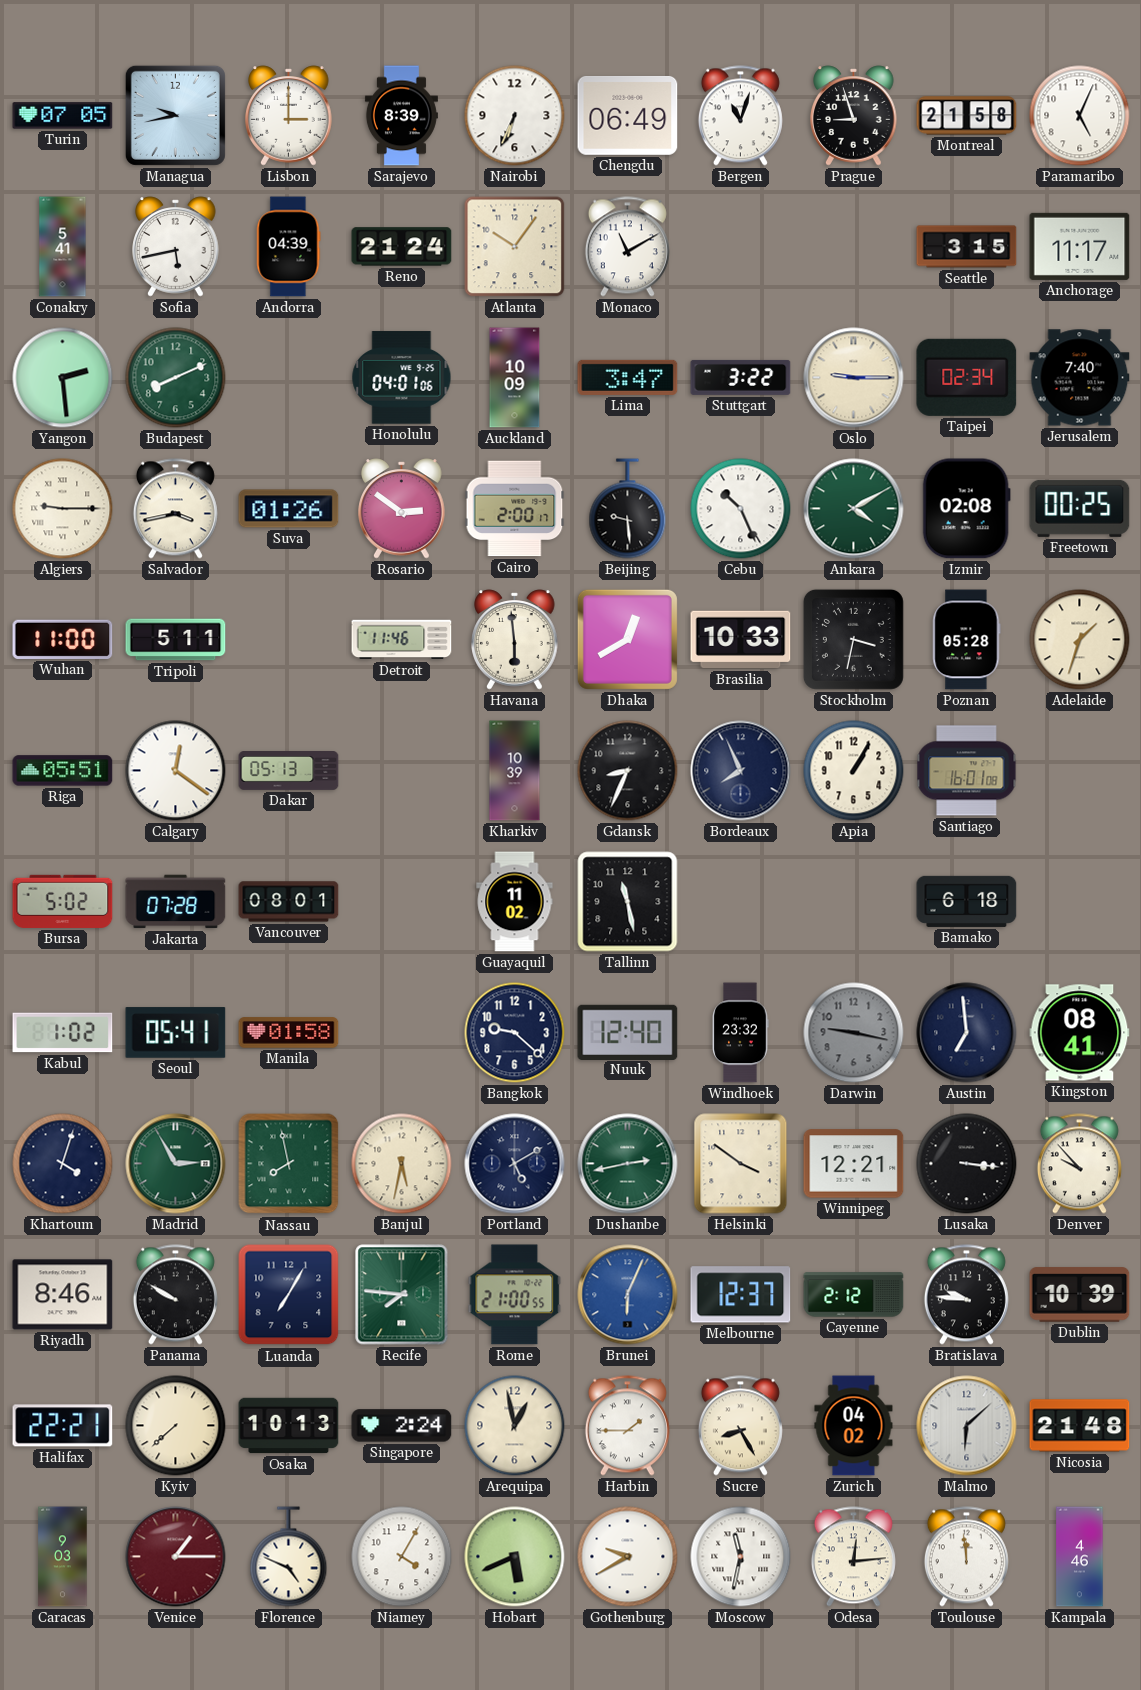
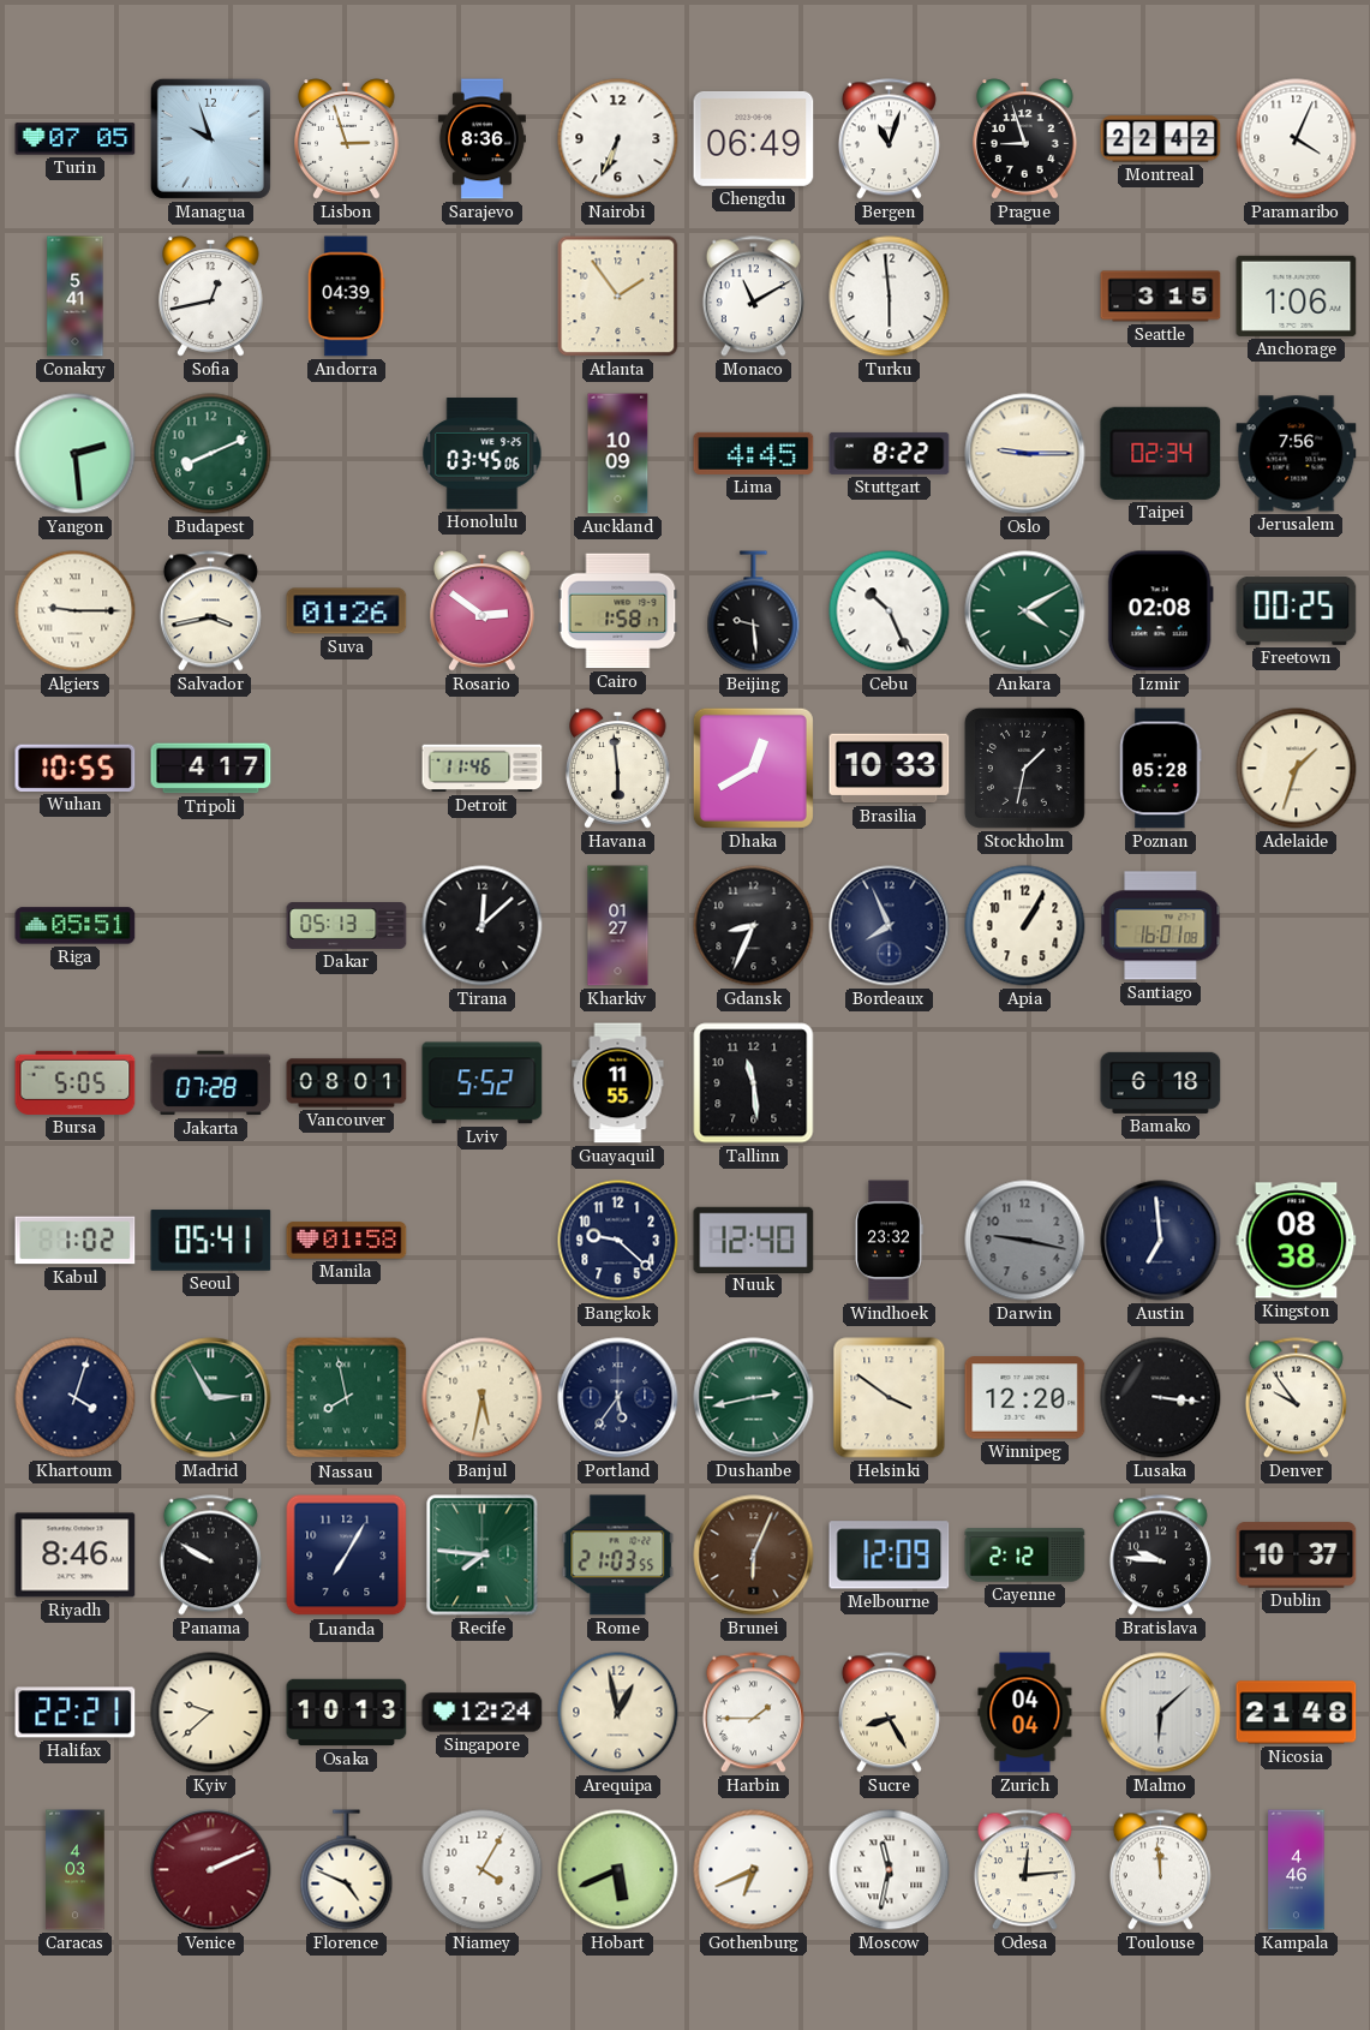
Managua: 9:43 -> 9:57
Lisbon: 3:00 -> 2:57
Sarajevo: 8:39 -> 8:36
Montreal: 21:58 -> 22:42
Paramaribo: 5:04 -> 4:04
Sofia: 5:43 -> 12:43
Reno: 21:24 -> none
Atlanta: 10:06 -> 1:54
Turku: none -> 5:59
Anchorage: 11:17 -> 1:06
Honolulu: 04:01 -> 03:45
Lima: 3:47 -> 4:45
Stuttgart: 3:22 -> 8:22
Jerusalem: 7:40 -> 7:56
Cairo: 2:00 -> 1:58
Wuhan: 11:00 -> 10:55
Tripoli: 5:11 -> 4:17
Stockholm: 3:32 -> 1:32
Calgary: 12:21 -> none
Tirana: none -> 12:08
Kharkiv: 10:39 -> 01:27
Bursa: 5:02 -> 5:05
Lviv: none -> 5:52
Guayaquil: 11:02 -> 11:55
Tallinn: 11:28 -> 11:29
Kingston: 08:41 -> 08:38
Portland: 5:10 -> 5:36
Winnipeg: 12:21 -> 12:20
Denver: 9:53 -> 9:54
Rome: 21:00 -> 21:03
Brunei dial: blue -> brown
Melbourne: 12:37 -> 12:09
Dublin: 10:39 -> 10:37
Kyiv: 7:38 -> 9:38
Singapore: 2:24 -> 12:24
Zurich: 04:02 -> 04:04
Caracas: 9:03 -> 4:03
Venice: 1:15 -> 2:11
Gothenburg: 9:40 -> 6:41
